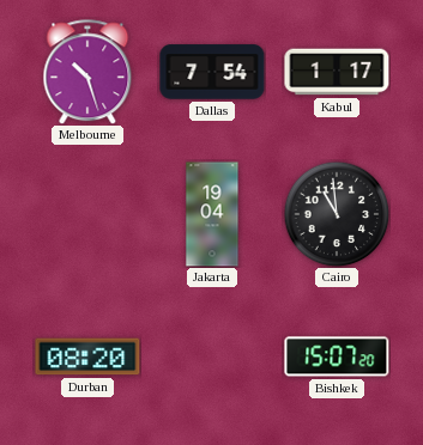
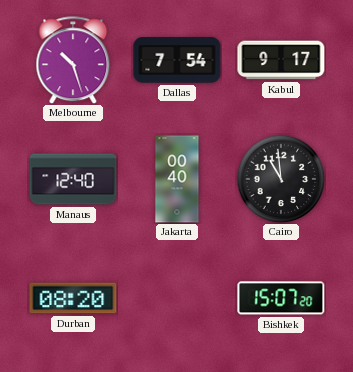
Kabul: 1:17 -> 9:17
Manaus: none -> 12:40
Jakarta: 19:04 -> 00:40
